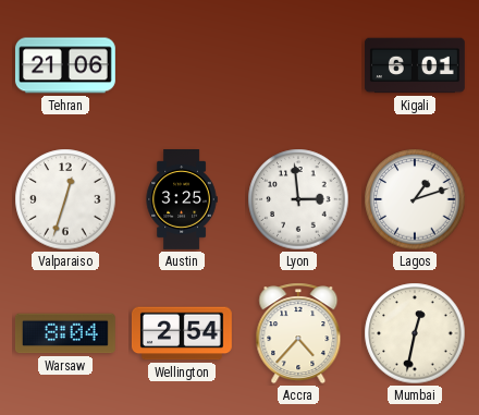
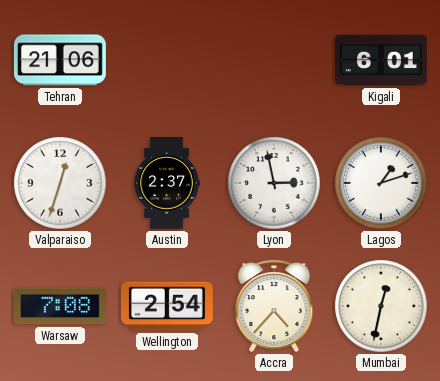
Austin: 3:25 -> 2:37
Lyon: 2:59 -> 2:58
Warsaw: 8:04 -> 7:08
